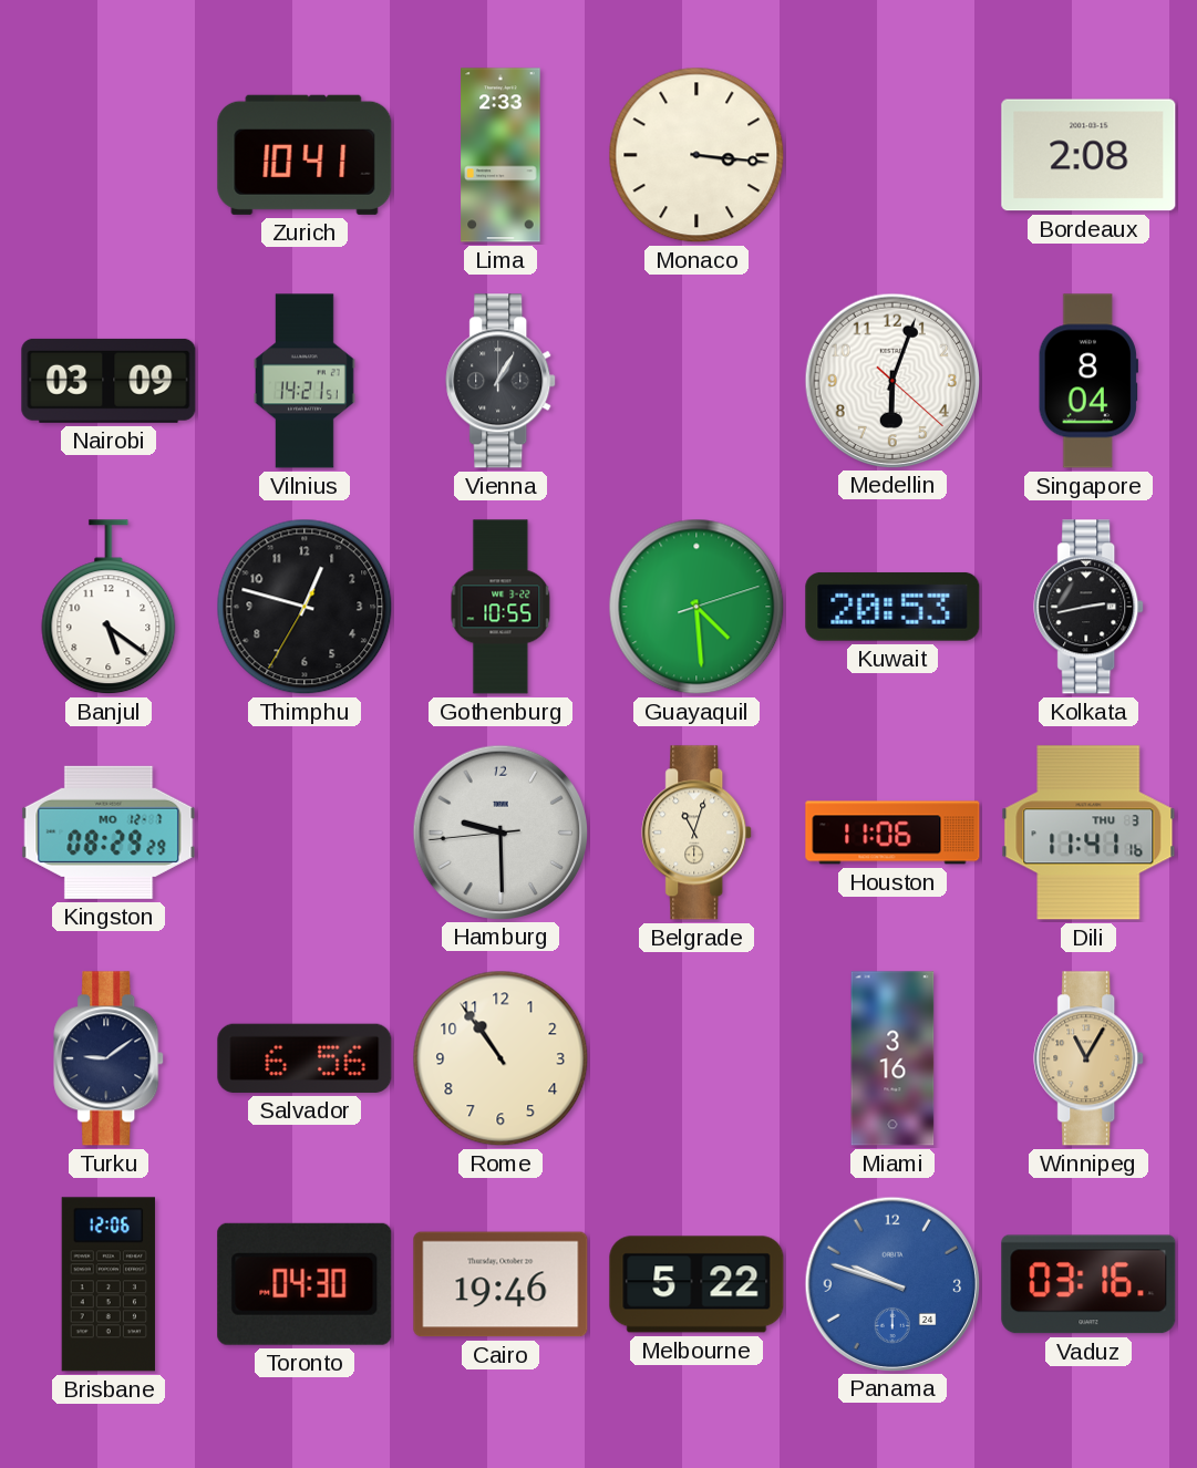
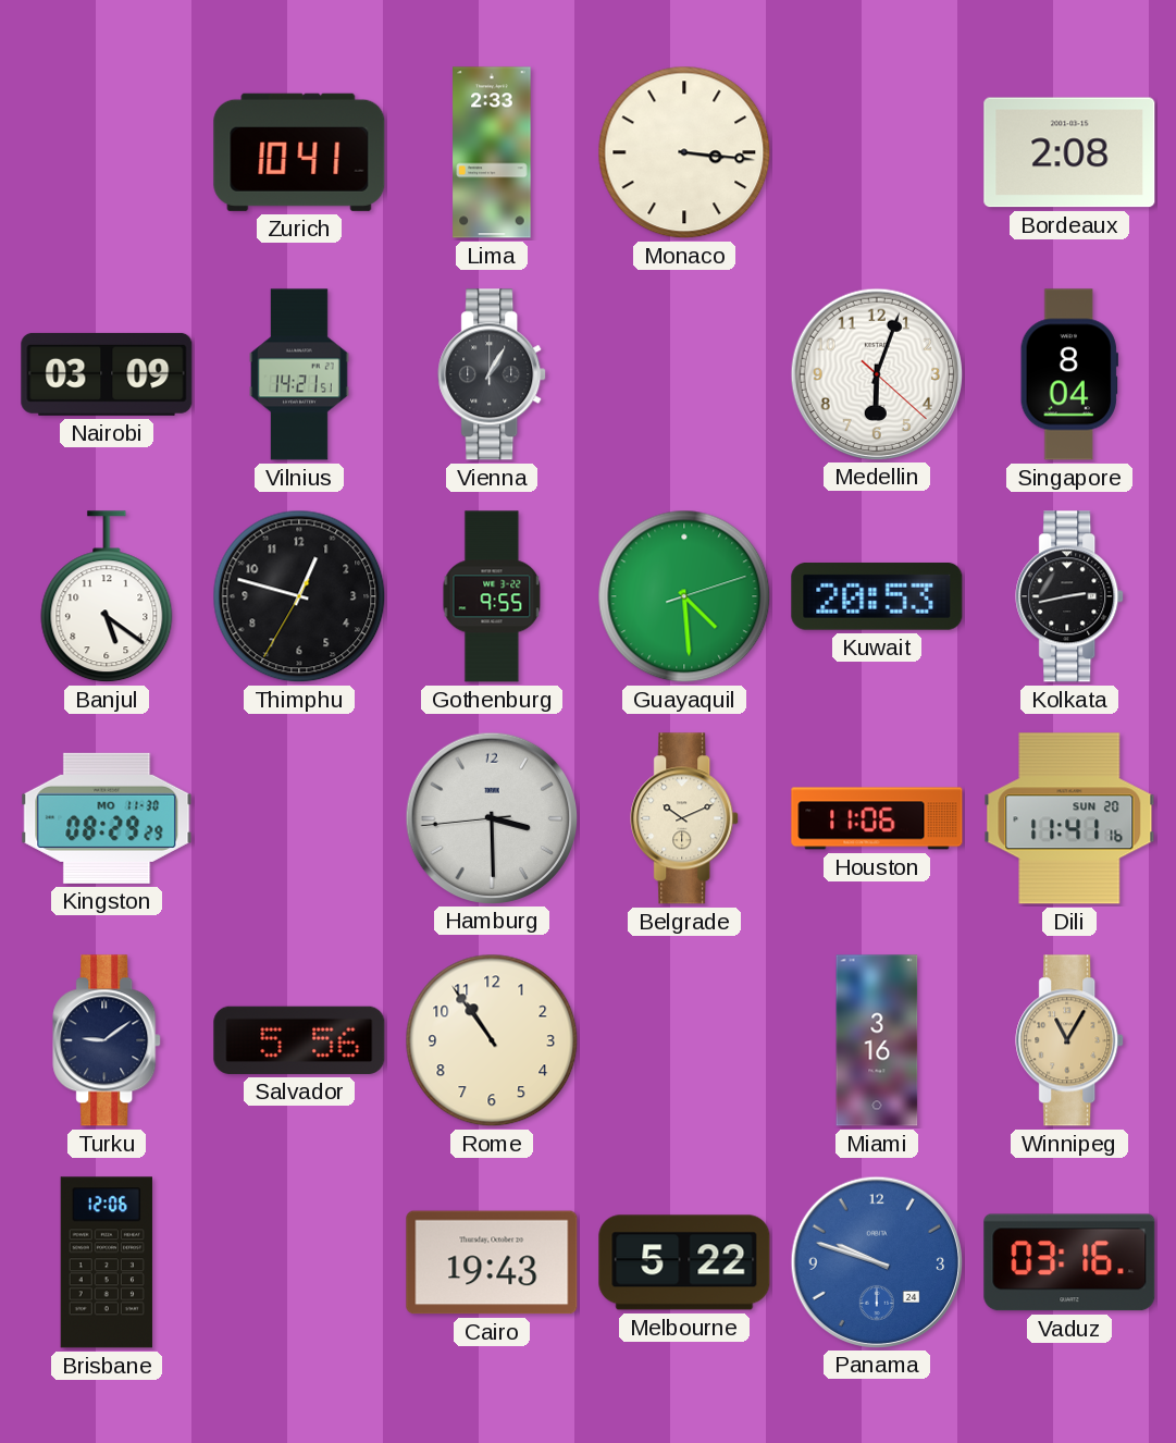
Gothenburg: 10:55 -> 9:55
Kingston date: MO 12-7 -> MO 11-30
Hamburg: 9:29 -> 3:29
Belgrade: 11:03 -> 10:11
Dili date: THU 3 -> SUN 20
Salvador: 6:56 -> 5:56
Toronto: 04:30 -> none
Cairo: 19:46 -> 19:43
